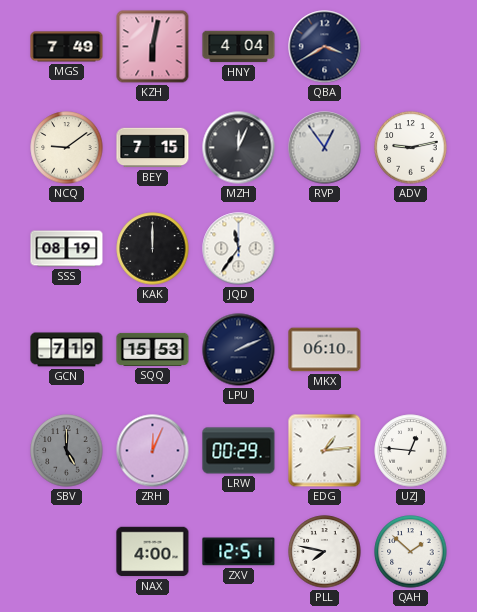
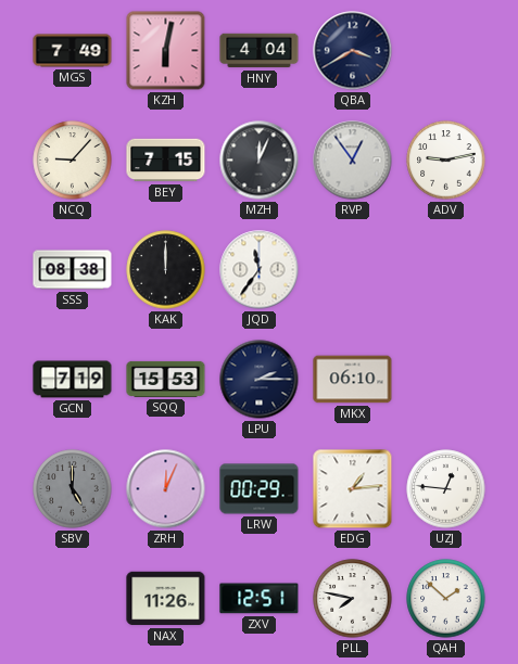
NCQ: 9:09 -> 9:07
SSS: 08:19 -> 08:38
LPU: 2:11 -> 2:15
NAX: 4:00 -> 11:26
